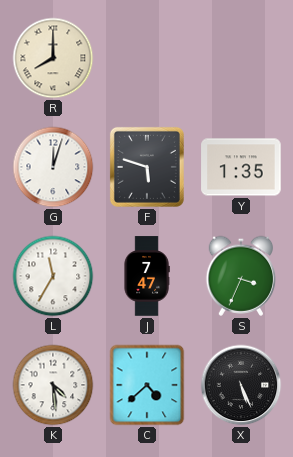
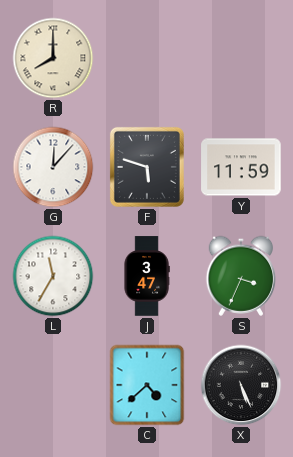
G: 12:03 -> 12:07
Y: 1:35 -> 11:59
J: 7:47 -> 3:47
K: 4:29 -> none
